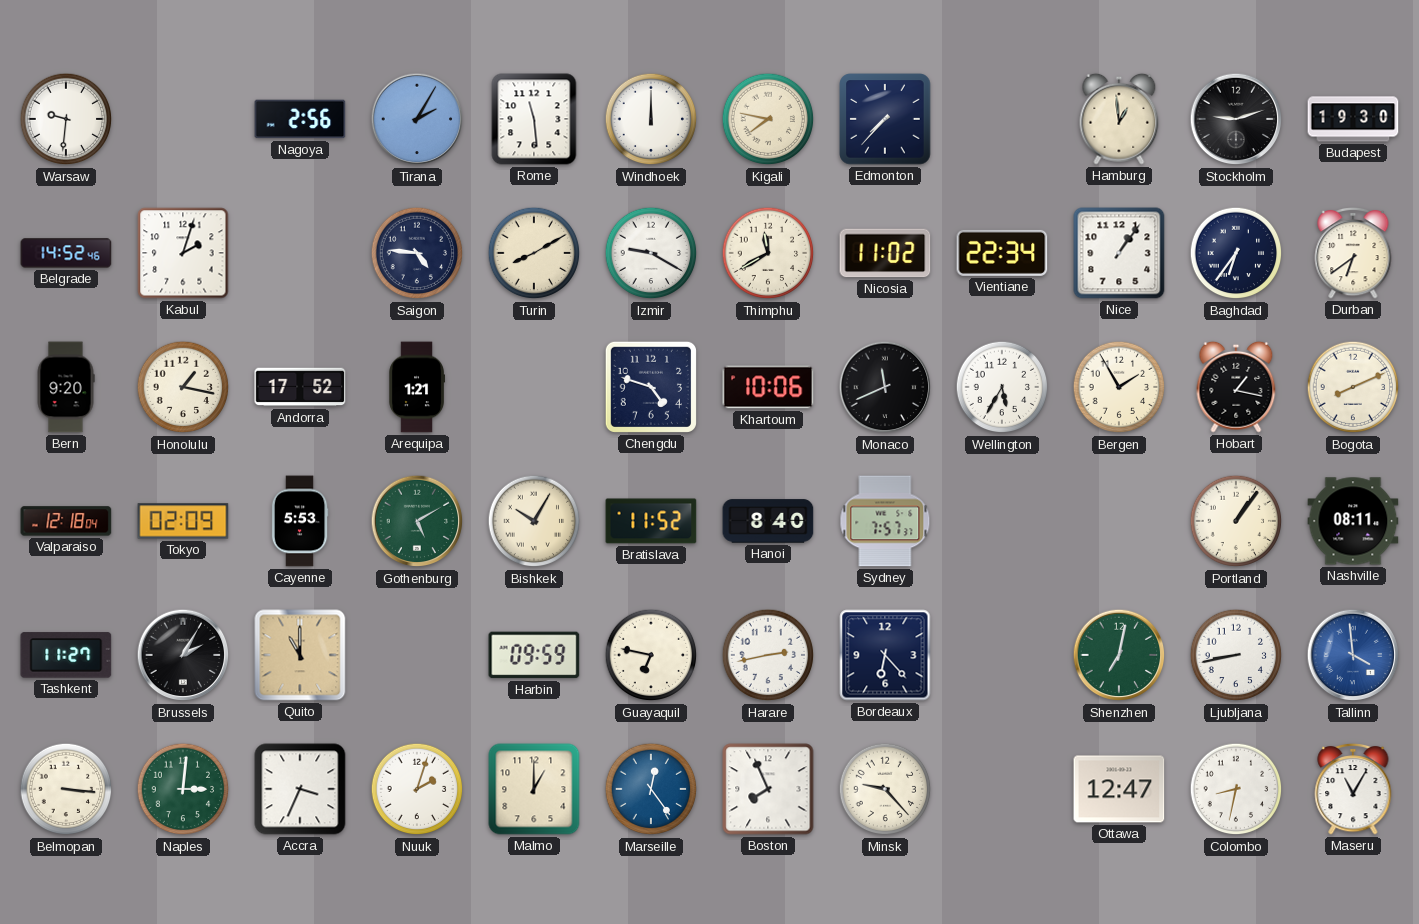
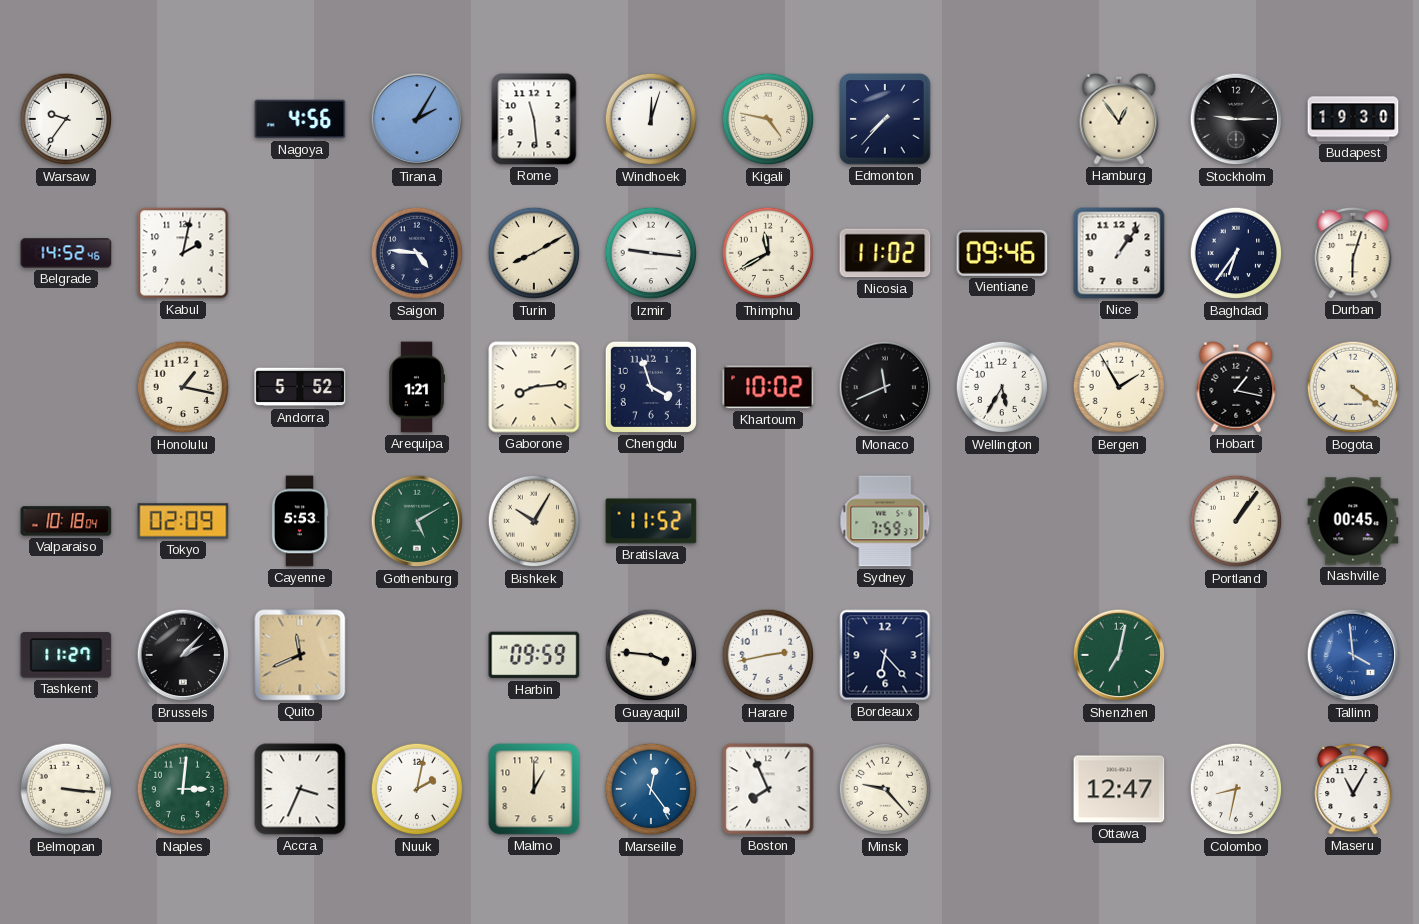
Warsaw: 9:31 -> 9:36
Nagoya: 2:56 -> 4:56
Windhoek: 12:00 -> 12:03
Kigali: 7:47 -> 4:47
Hamburg: 12:59 -> 12:54
Stockholm: 9:12 -> 9:15
Kabul: 2:03 -> 2:02
Izmir: 9:20 -> 9:16
Vientiane: 22:34 -> 09:46
Durban: 6:39 -> 6:03
Bern: 9:20 -> none
Andorra: 17:52 -> 5:52
Gaborone: none -> 8:14
Chengdu: 4:48 -> 3:57
Khartoum: 10:06 -> 10:02
Bogota: 8:11 -> 4:21
Valparaiso: 12:18 -> 10:18
Hanoi: 8:40 -> none
Sydney: 7:57 -> 7:59
Nashville: 08:11 -> 00:45
Brussels: 2:05 -> 2:07
Quito: 11:00 -> 11:41
Guayaquil: 6:47 -> 3:46
Ljubljana: 8:43 -> none
Nuuk: 2:03 -> 2:02
